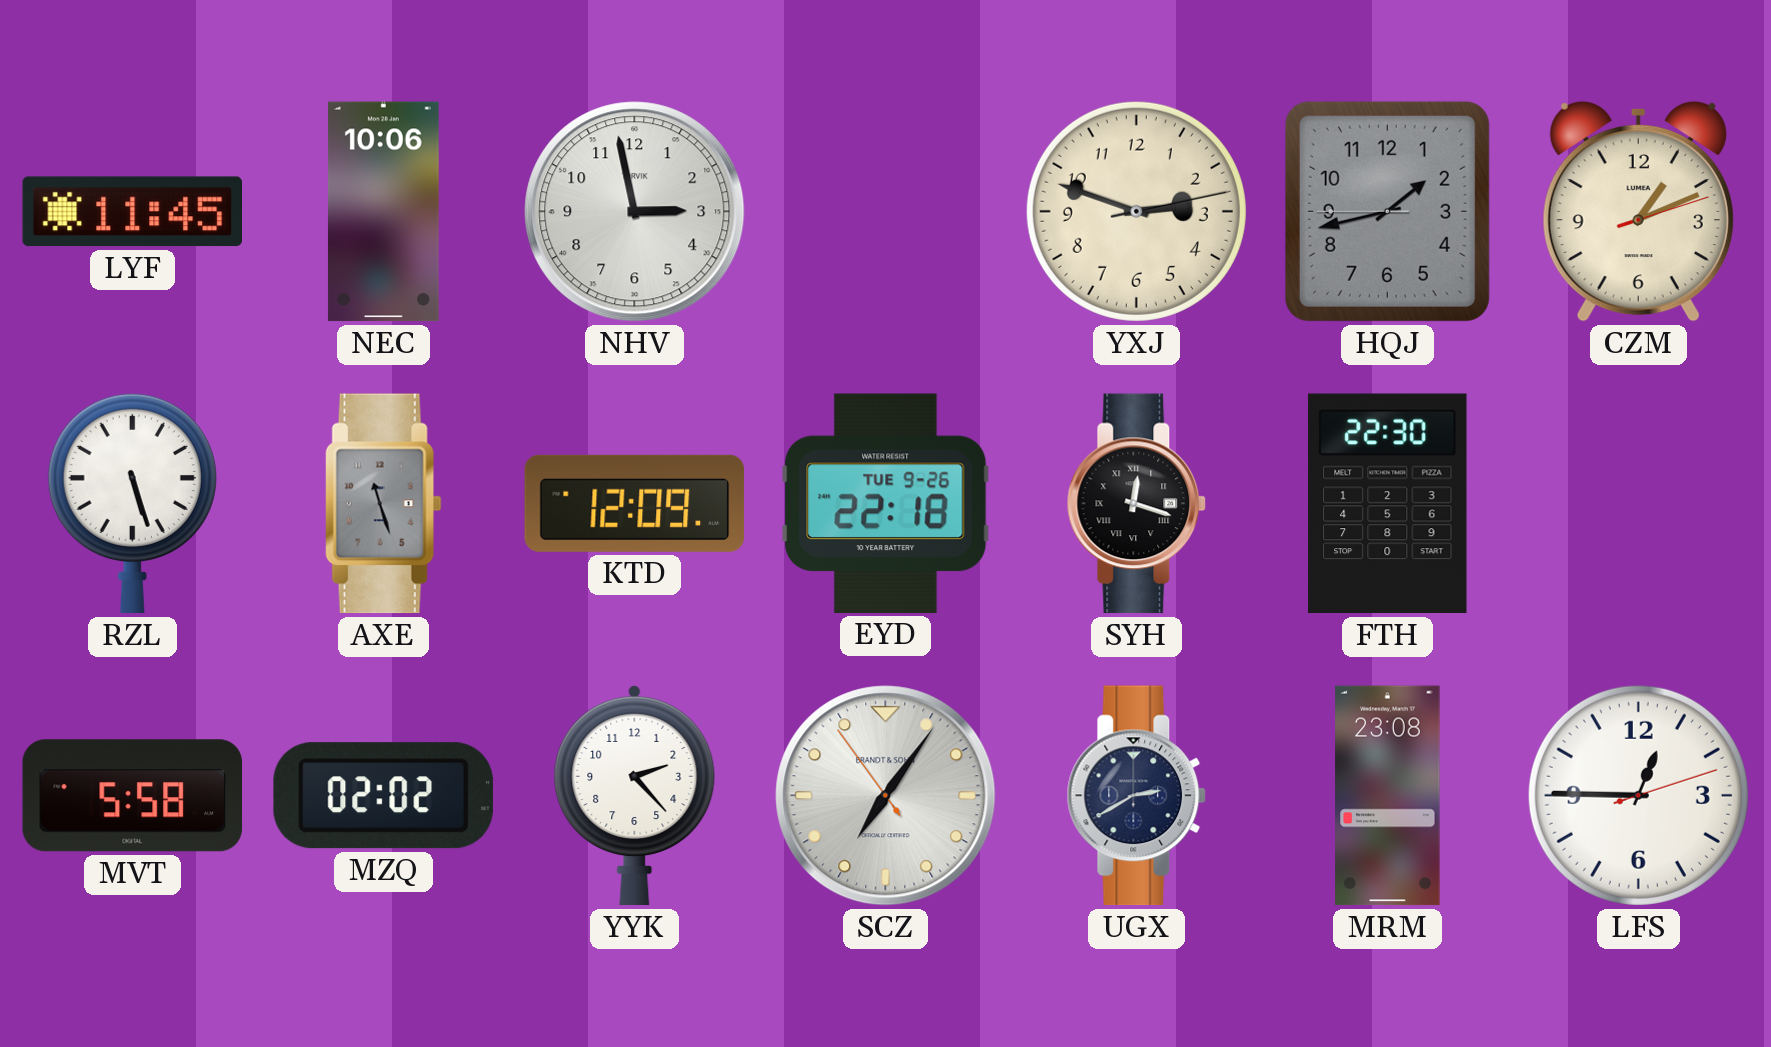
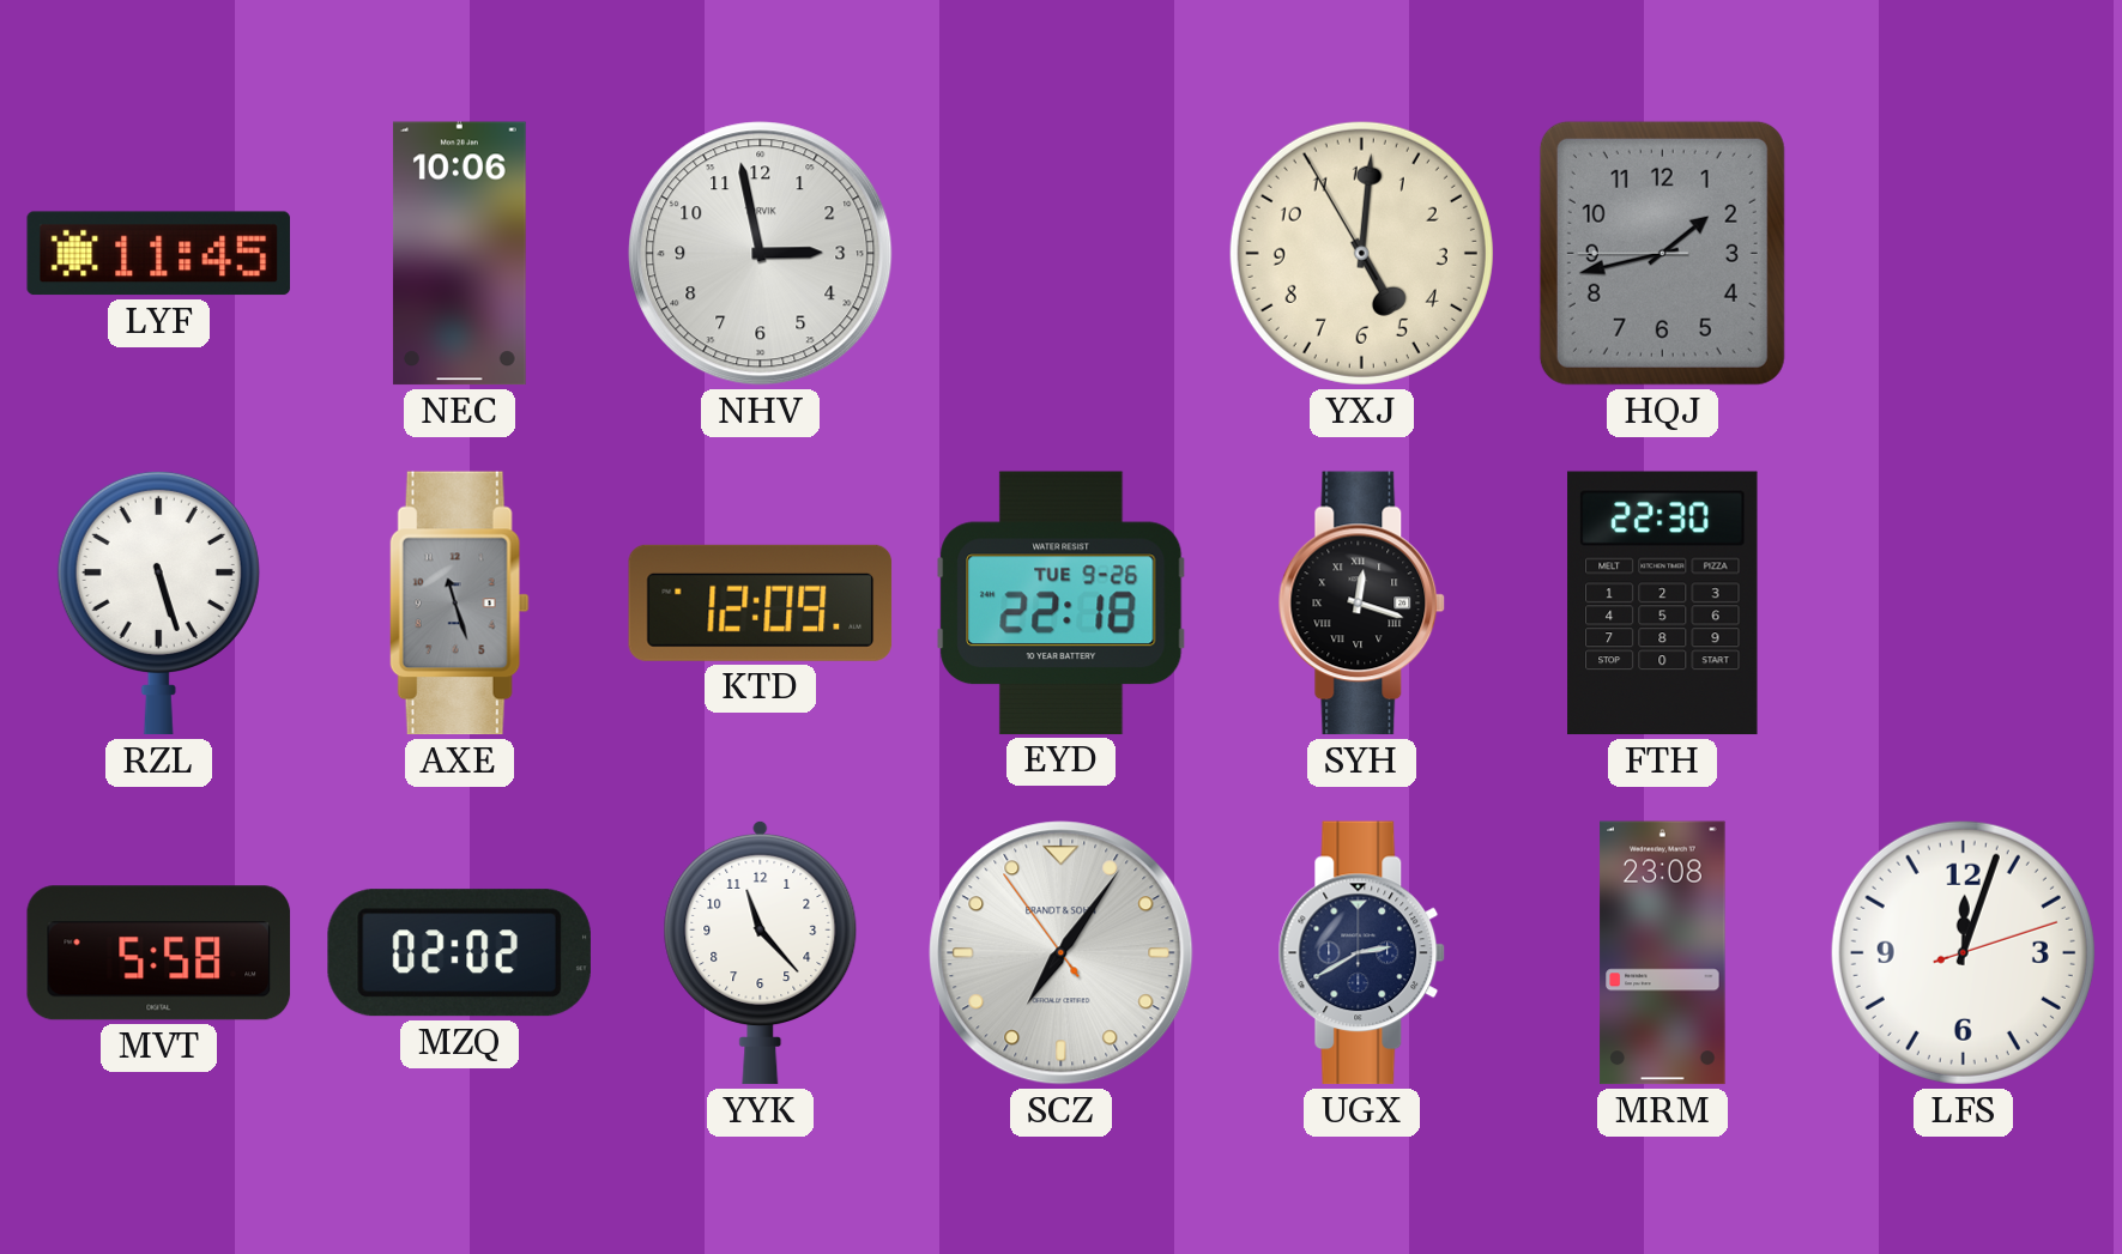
YXJ: 2:48 -> 5:00
CZM: 1:11 -> none
YYK: 2:23 -> 11:23
LFS: 12:45 -> 12:03
